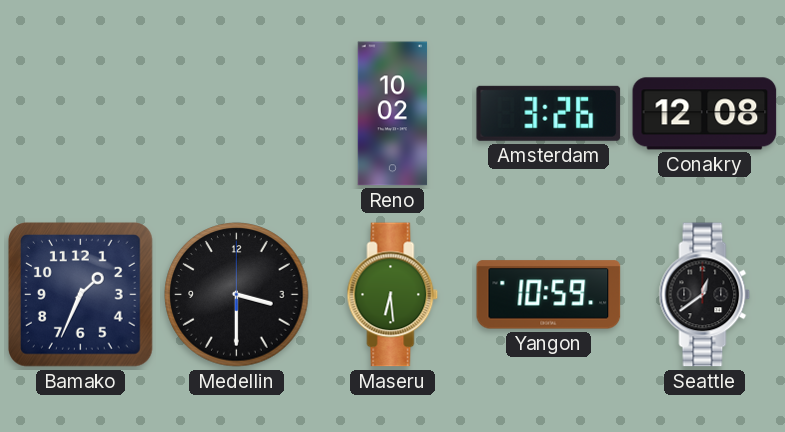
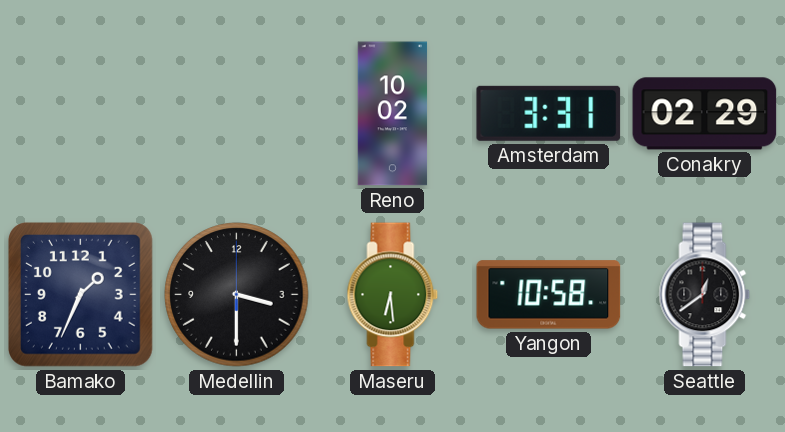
Amsterdam: 3:26 -> 3:31
Conakry: 12:08 -> 02:29
Yangon: 10:59 -> 10:58
